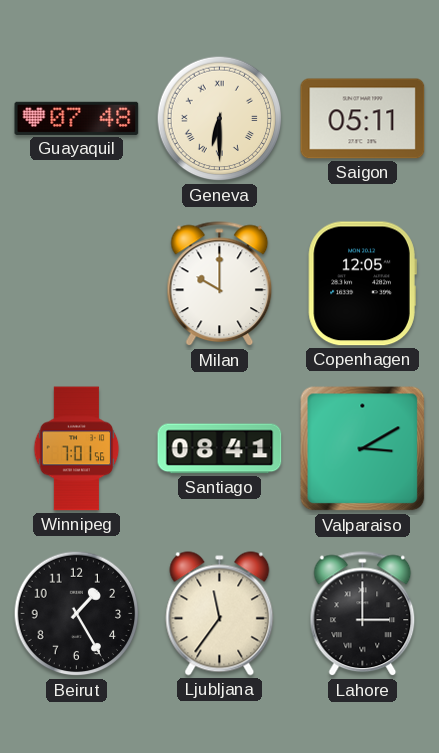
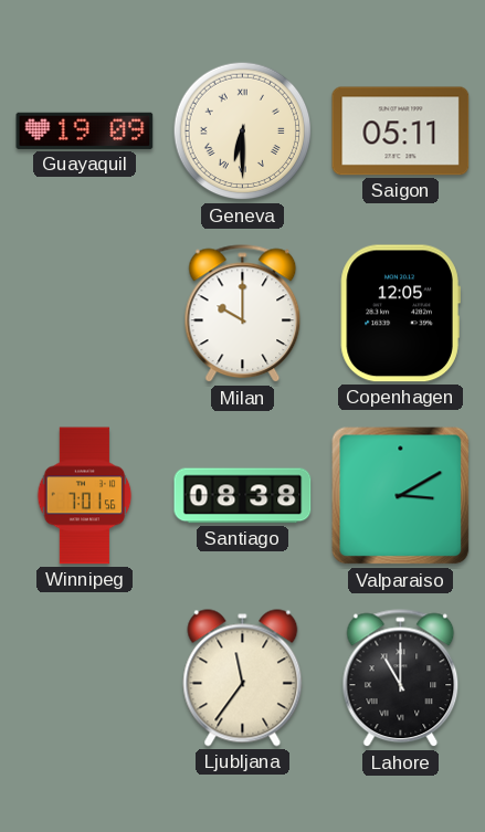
Guayaquil: 07:48 -> 19:09
Santiago: 08:41 -> 08:38
Beirut: 1:25 -> none
Lahore: 3:00 -> 11:00
